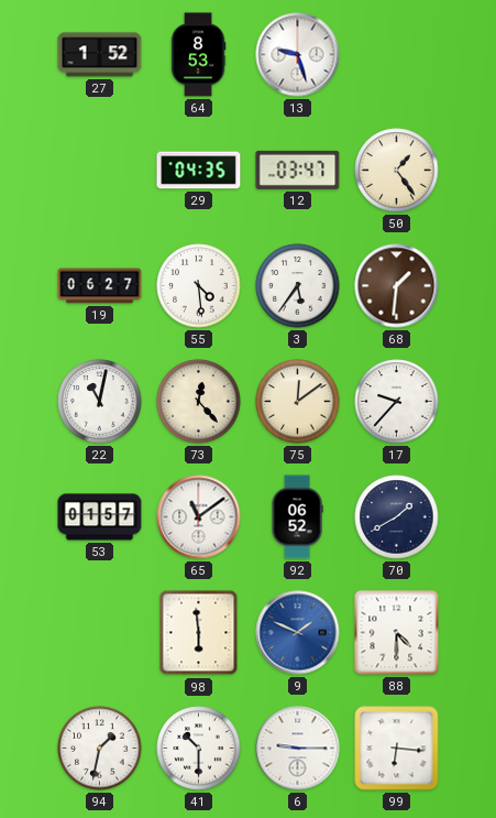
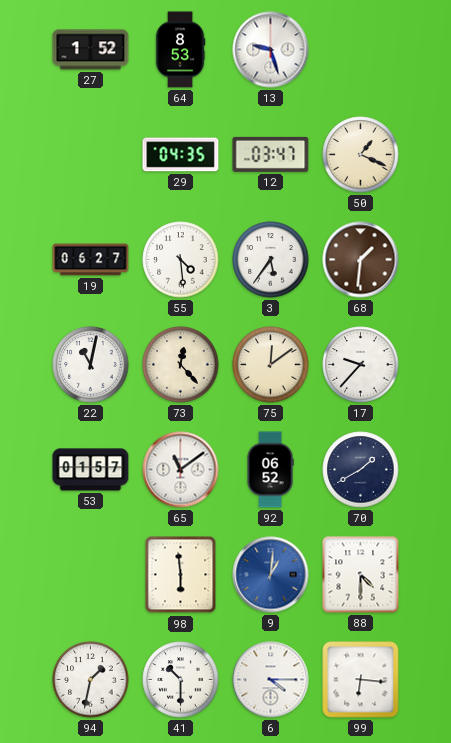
50: 1:24 -> 1:19
9: 1:49 -> 1:01
6: 9:15 -> 4:15
